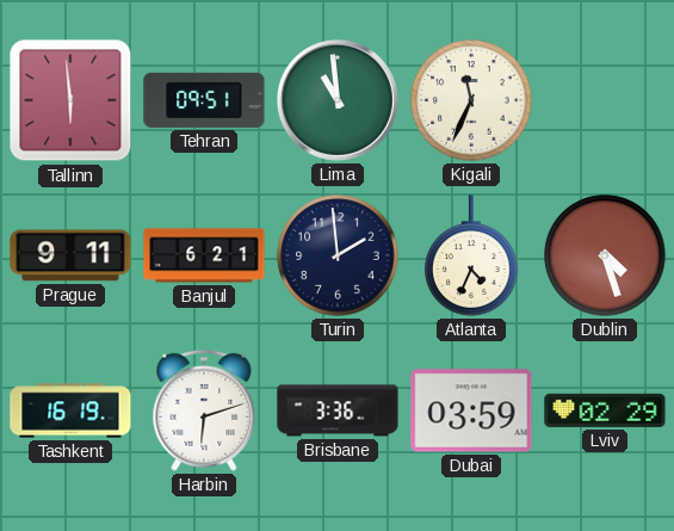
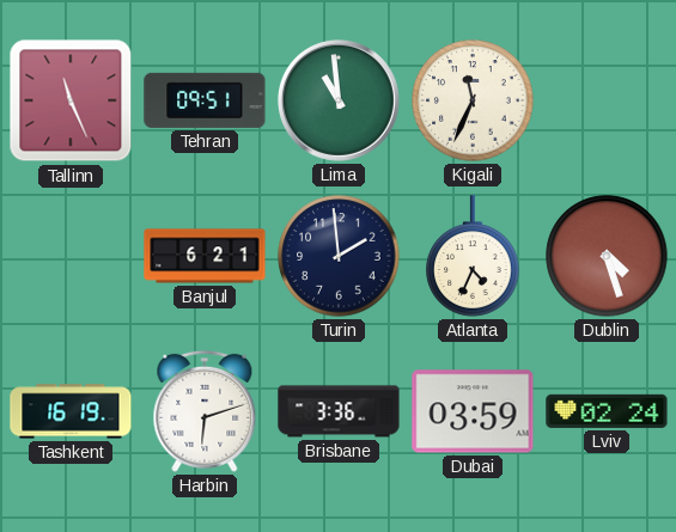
Tallinn: 5:59 -> 11:26
Prague: 9:11 -> none
Lviv: 02:29 -> 02:24
